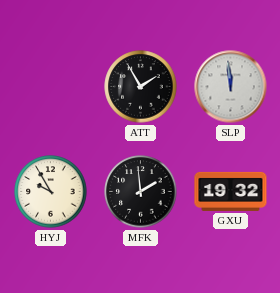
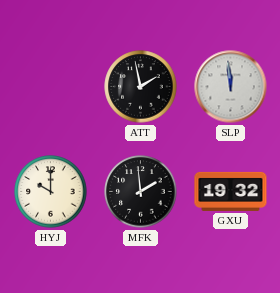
ATT: 1:55 -> 1:58
HYJ: 9:55 -> 10:00
